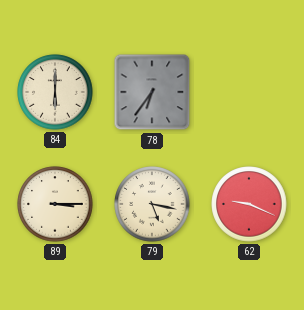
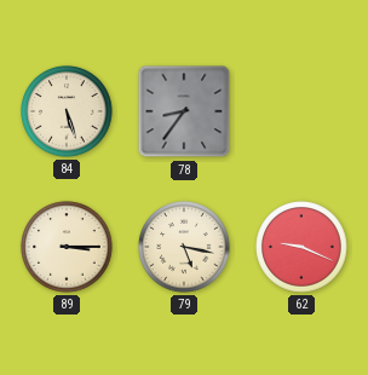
84: 6:00 -> 5:27
78: 6:36 -> 8:36
